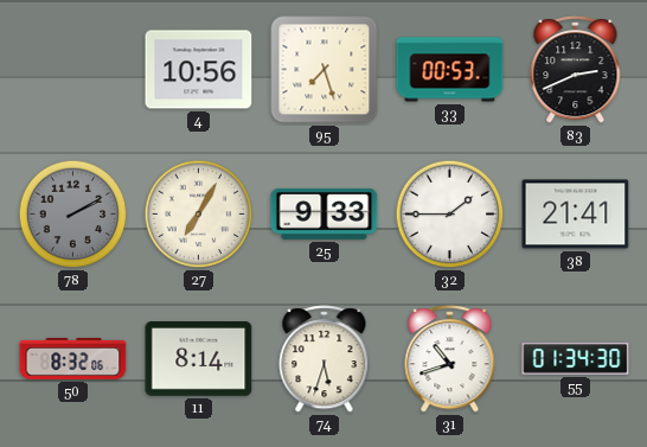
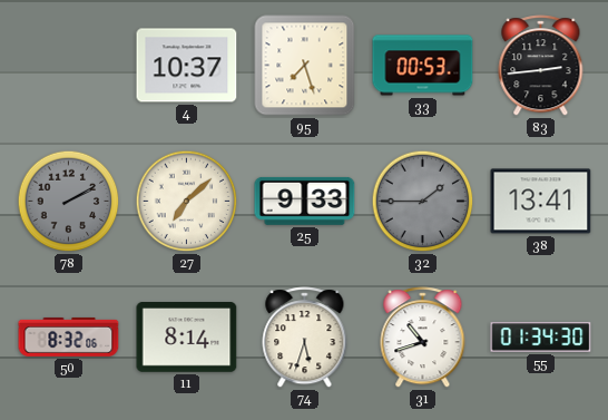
4: 10:56 -> 10:37
83: 2:41 -> 2:44
27: 7:05 -> 7:08
32 dial: white -> grey
38: 21:41 -> 13:41
